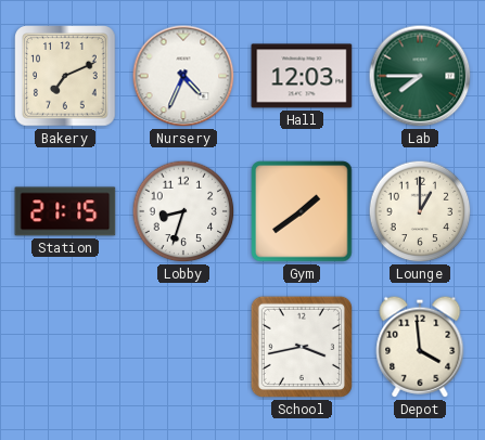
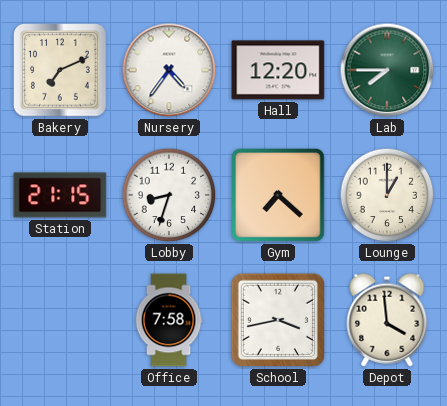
Nursery: 4:34 -> 4:36
Hall: 12:03 -> 12:20
Gym: 1:39 -> 7:22
Office: none -> 7:58
